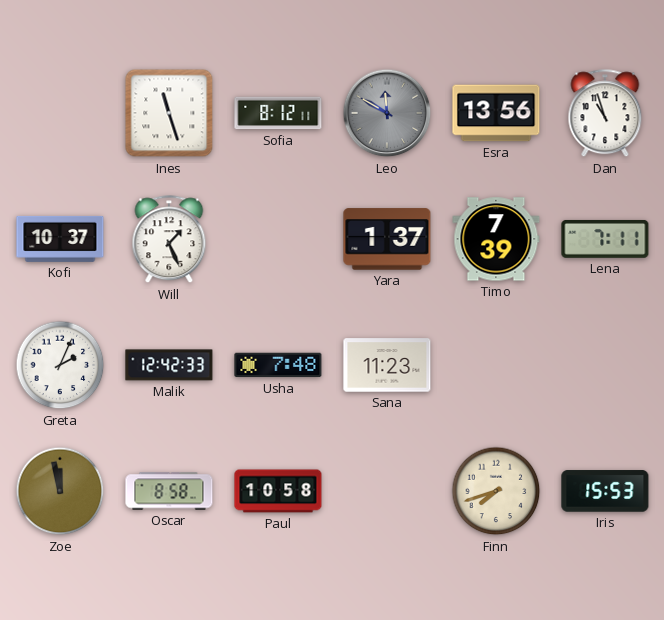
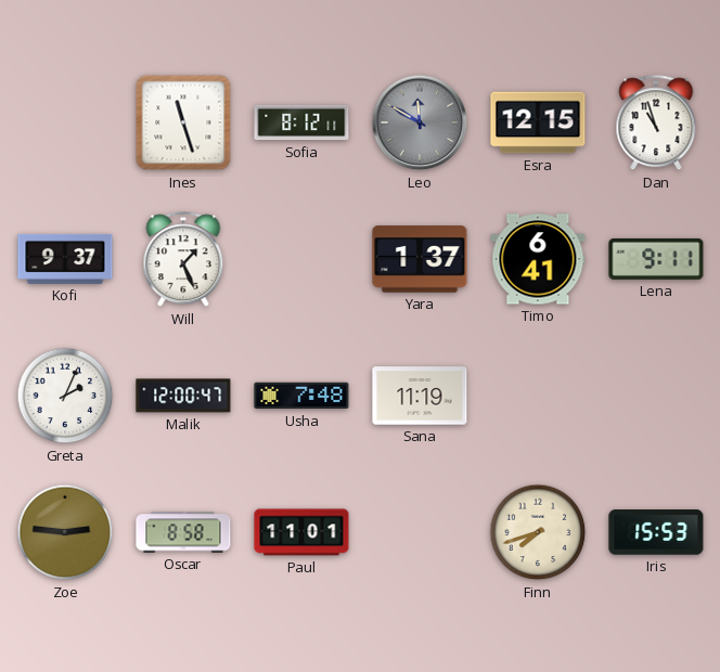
Esra: 13:56 -> 12:15
Kofi: 10:37 -> 9:37
Timo: 7:39 -> 6:41
Lena: 7:11 -> 9:11
Malik: 12:42 -> 12:00
Sana: 11:23 -> 11:19
Zoe: 11:58 -> 2:46
Paul: 10:58 -> 11:01
